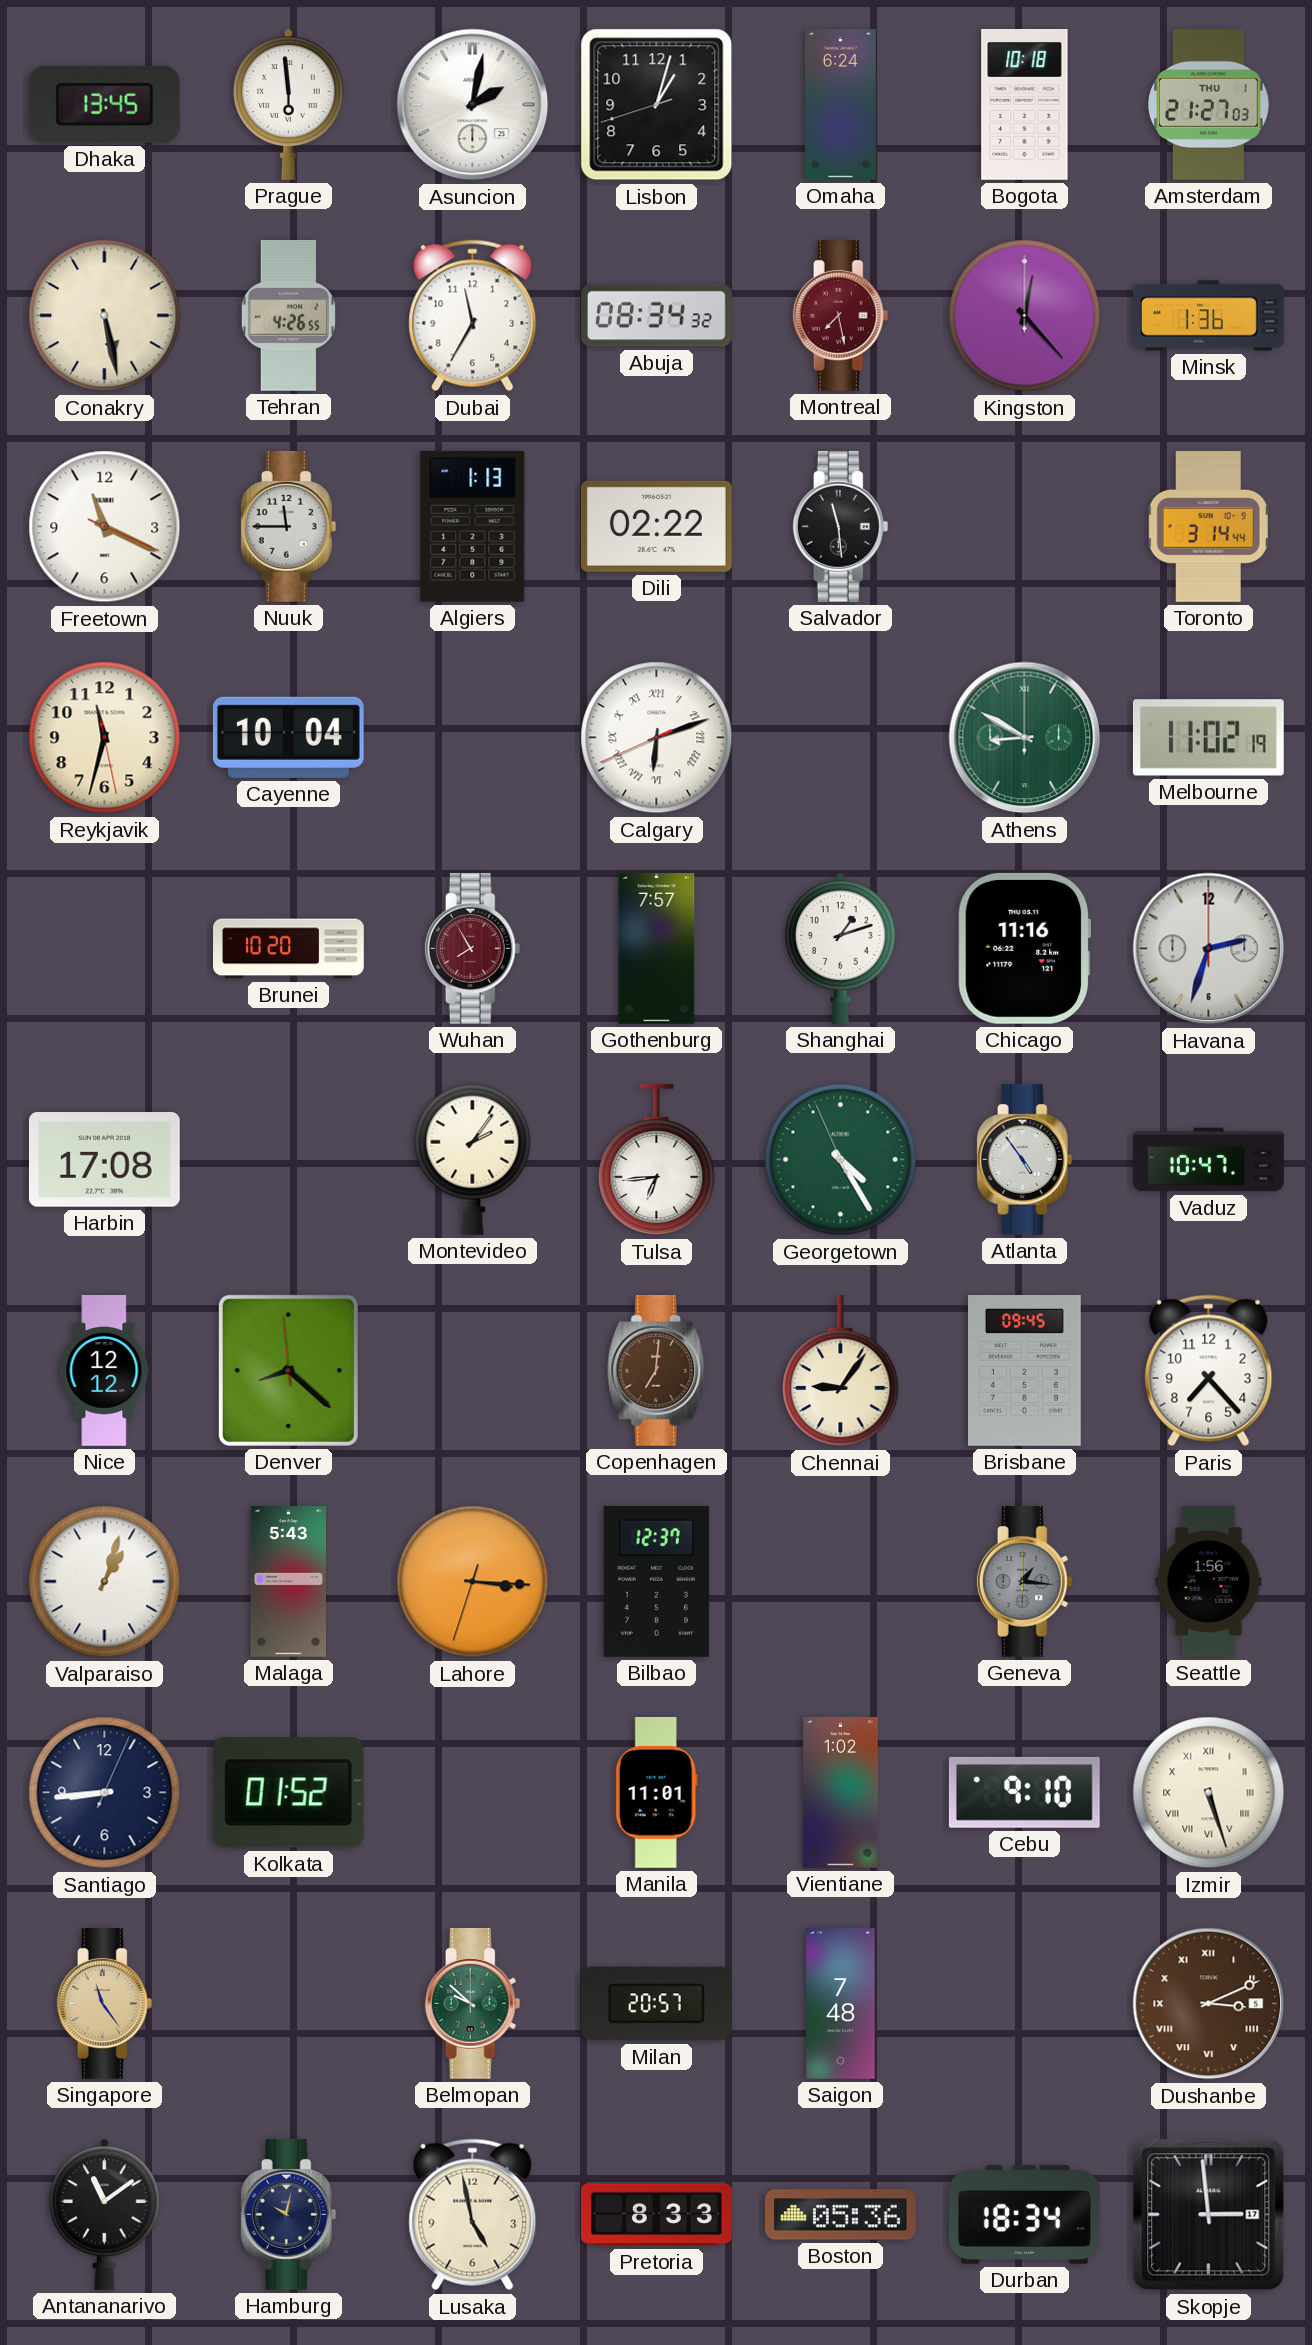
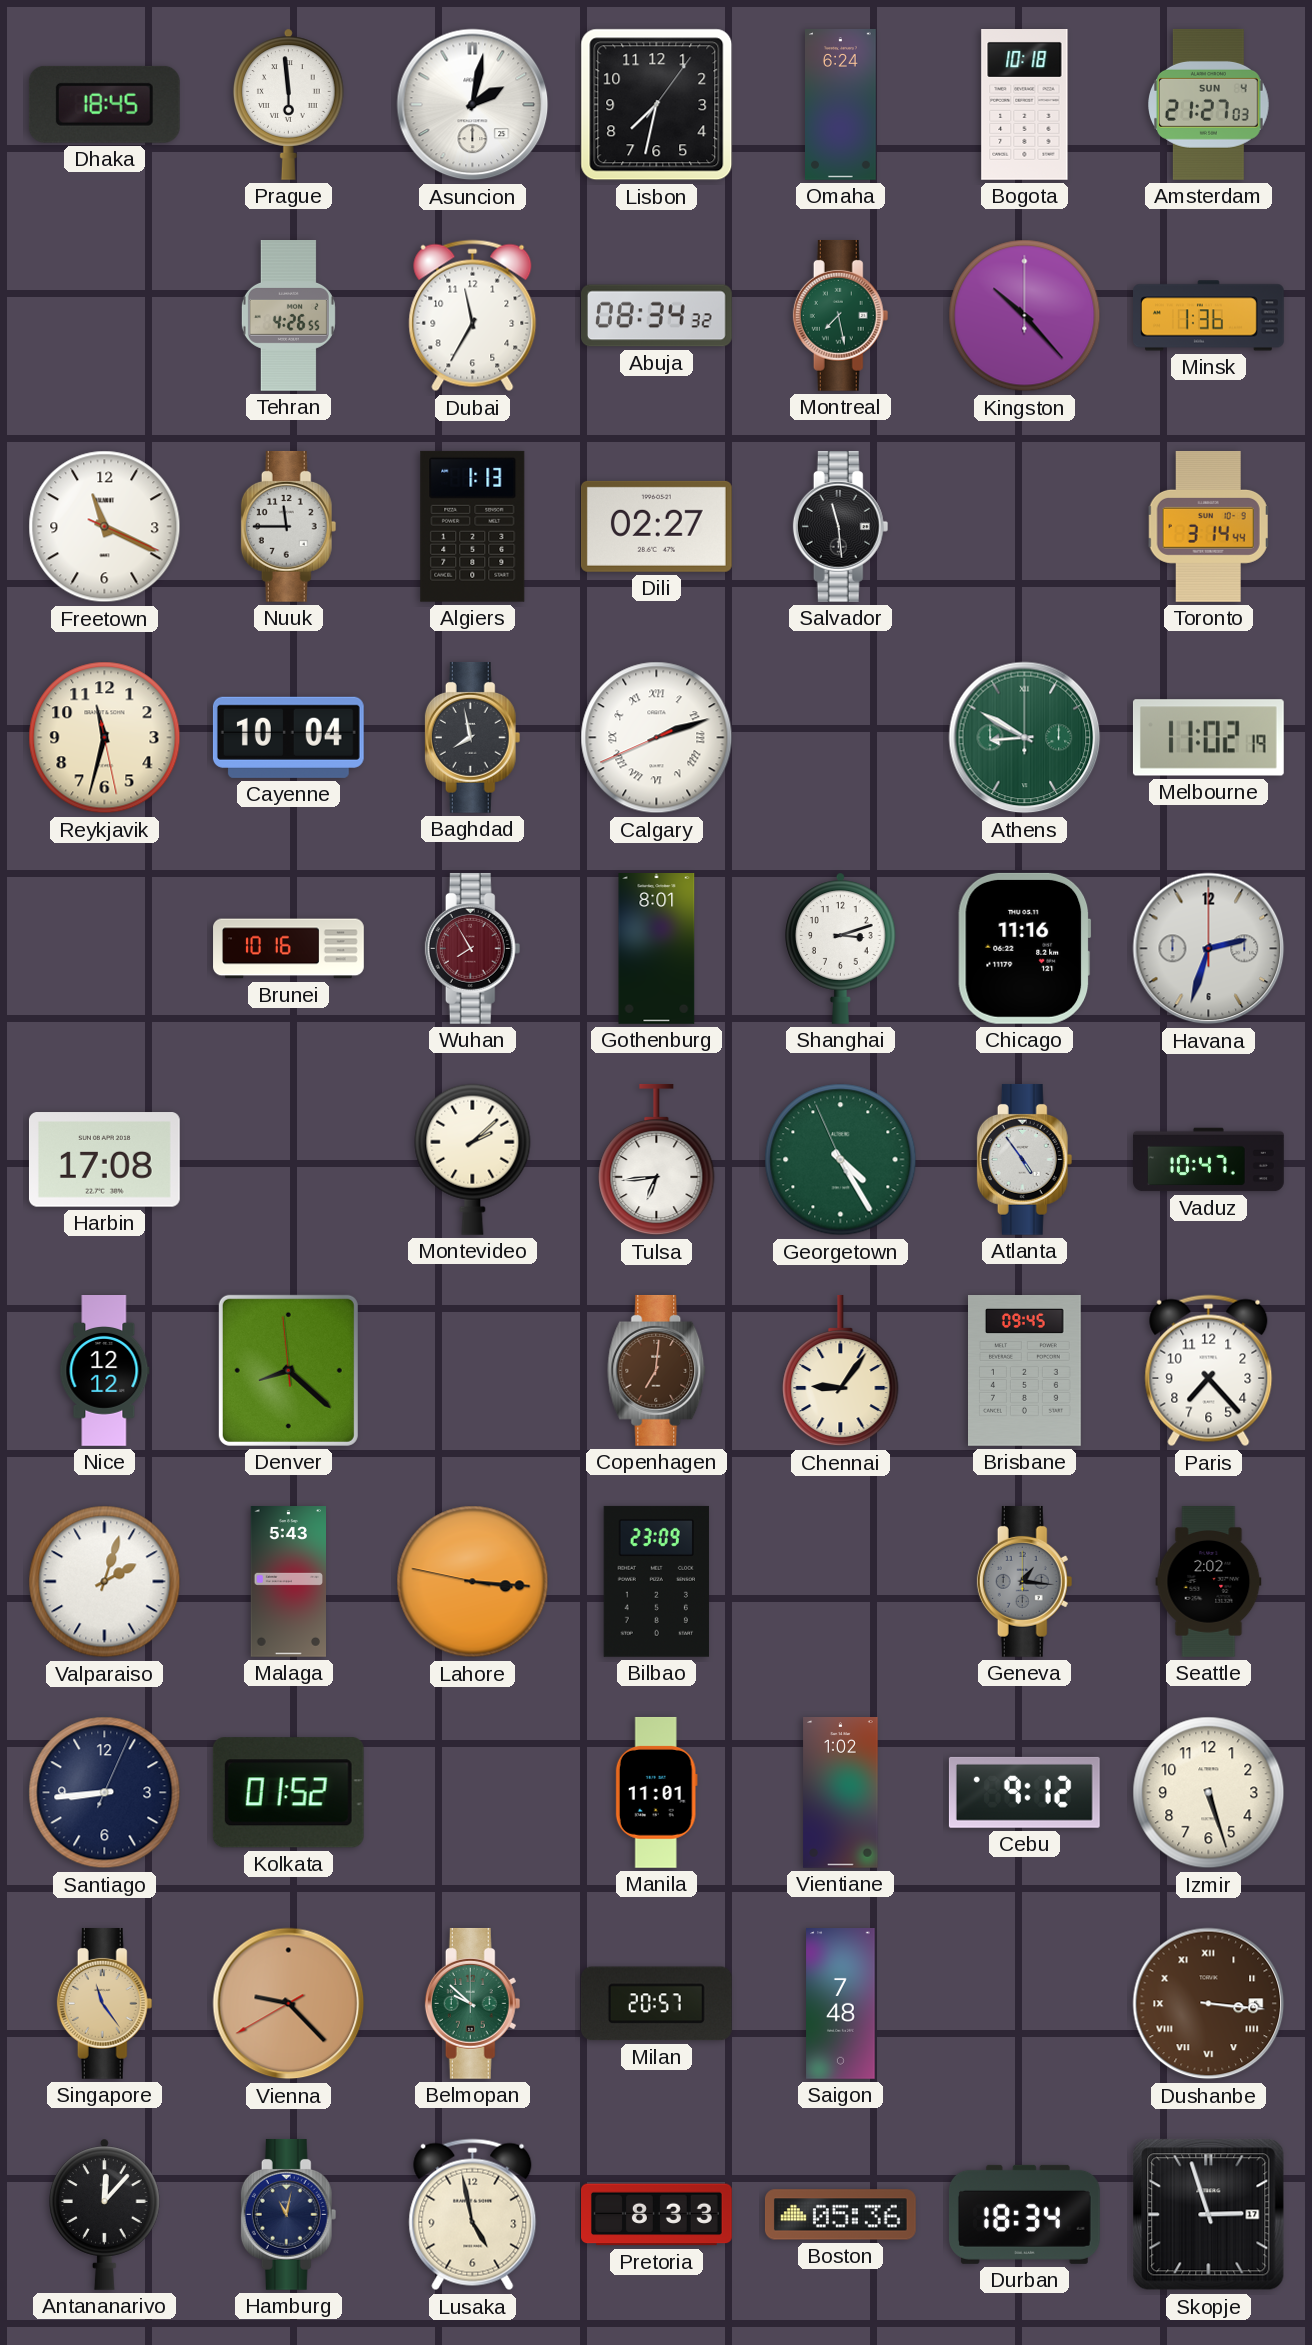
Dhaka: 13:45 -> 18:45
Lisbon: 1:02 -> 7:32
Amsterdam date: THU 1 -> SUN 4
Conakry: 5:28 -> none
Montreal dial: burgundy -> green
Kingston: 12:23 -> 10:23
Dili: 02:22 -> 02:27
Baghdad: none -> 7:58
Calgary: 6:11 -> 2:11
Brunei: 10:20 -> 10:16
Gothenburg: 7:57 -> 8:01
Shanghai: 1:12 -> 3:12
Montevideo: 2:06 -> 2:08
Valparaiso: 1:03 -> 2:03
Lahore: 3:15:33 -> 3:15:47
Bilbao: 12:37 -> 23:09
Seattle: 1:56 -> 2:02
Cebu: 9:10 -> 9:12
Izmir numerals: Roman -> Arabic
Vienna: none -> 9:22
Dushanbe: 3:11 -> 3:16
Antananarivo: 11:09 -> 12:07
Hamburg: 10:02 -> 11:02
Skopje: 2:59 -> 2:57
